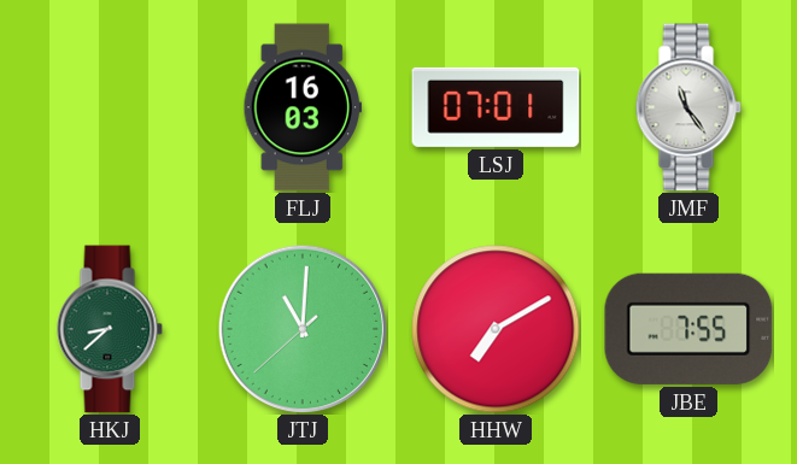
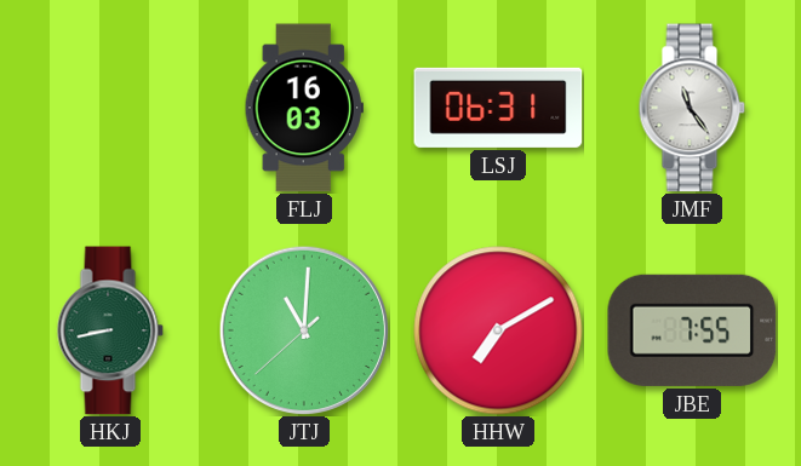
LSJ: 07:01 -> 06:31
HKJ: 8:38 -> 8:43
